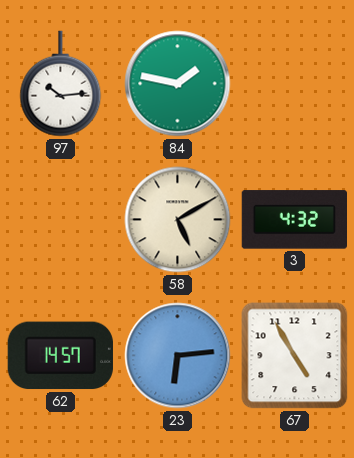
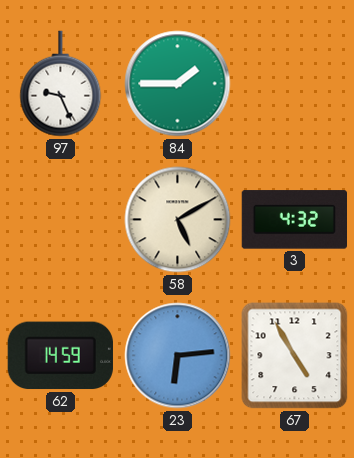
97: 10:14 -> 9:26
84: 1:47 -> 1:45
62: 14:57 -> 14:59
